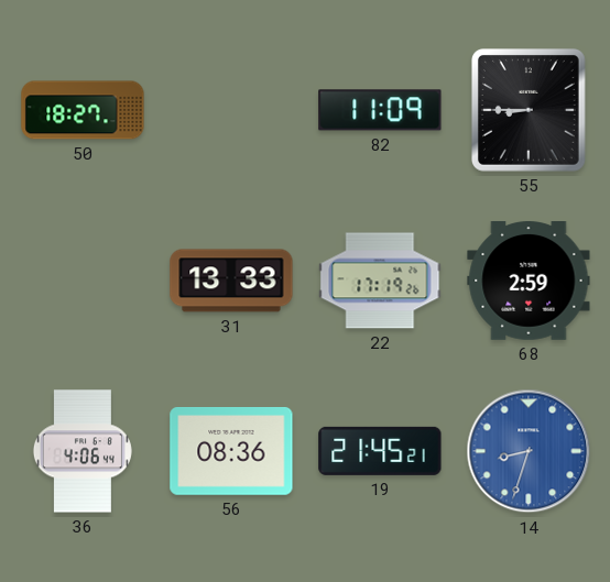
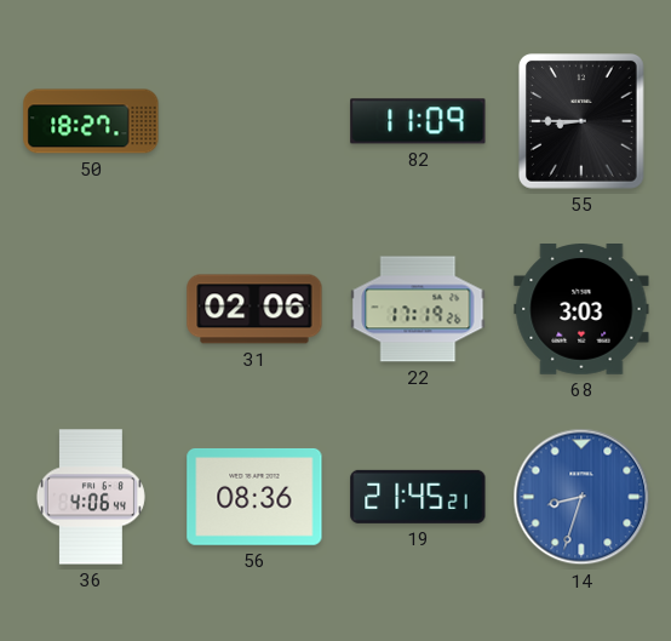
31: 13:33 -> 02:06
68: 2:59 -> 3:03
